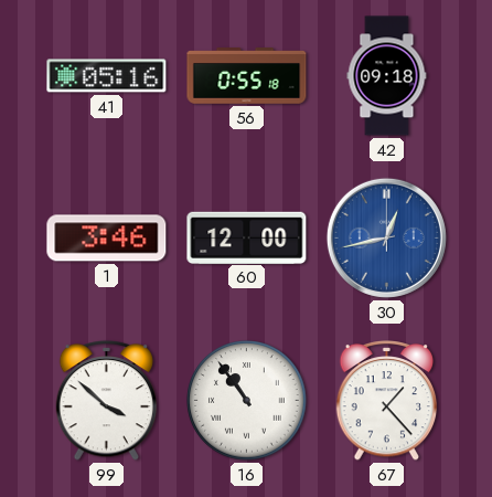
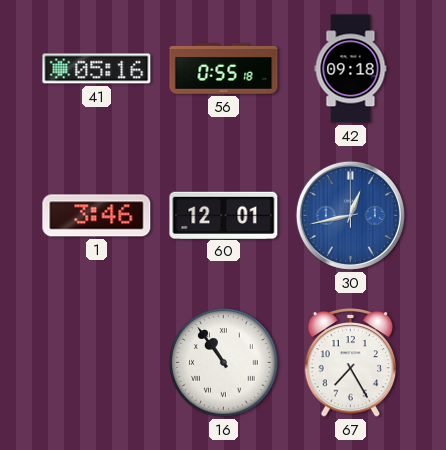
60: 12:00 -> 12:01
99: 3:52 -> none
67: 1:23 -> 7:25
